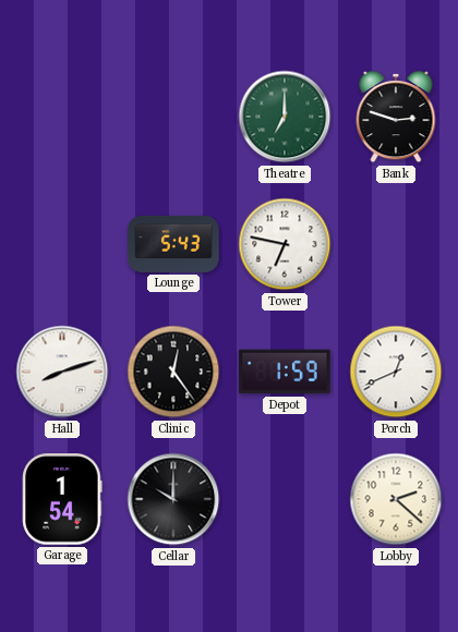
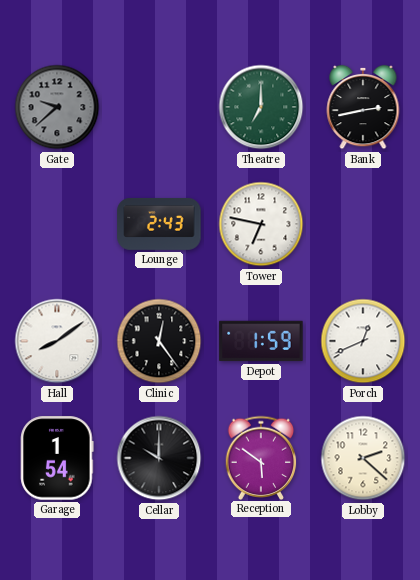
Gate: none -> 9:38
Bank: 2:48 -> 2:43
Lounge: 5:43 -> 2:43
Hall: 8:12 -> 8:09
Reception: none -> 5:51
